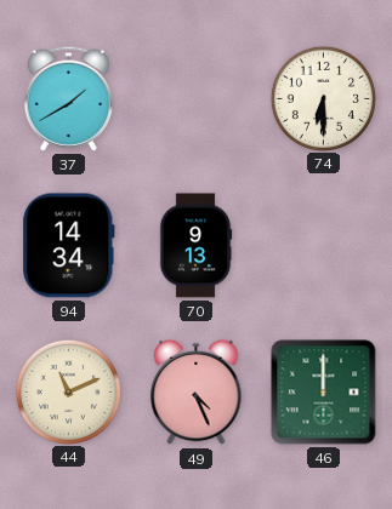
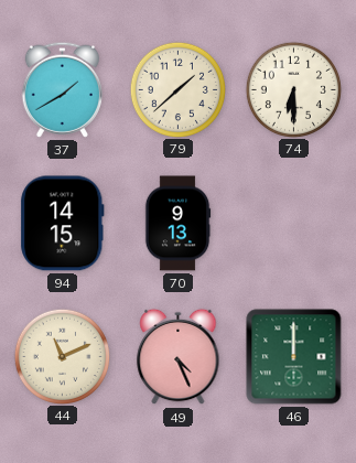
79: none -> 1:38
94: 14:34 -> 14:15
